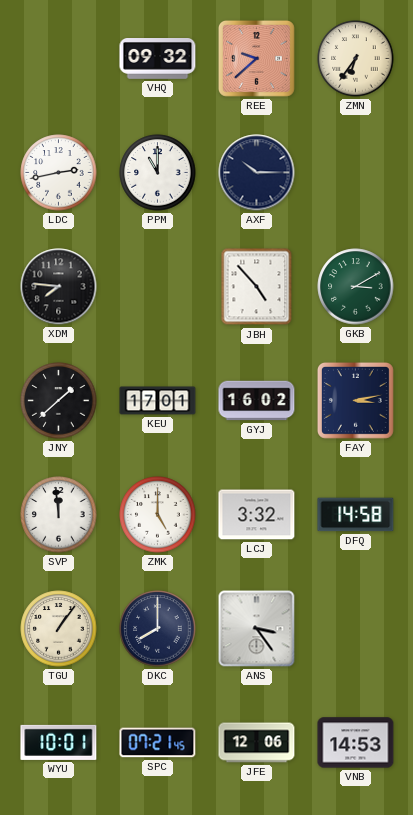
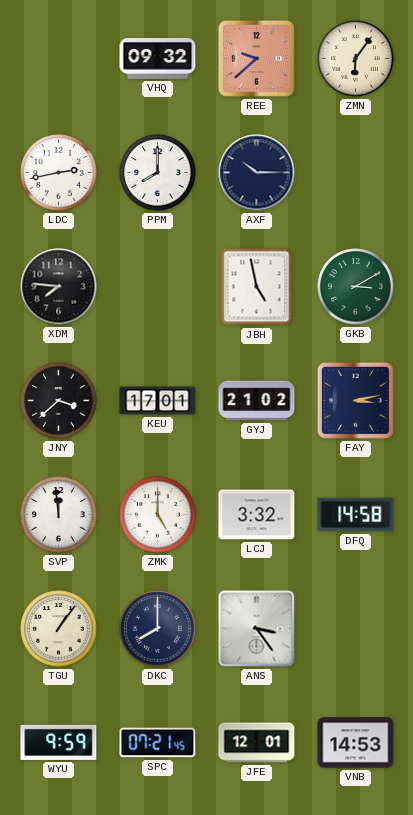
ZMN: 6:36 -> 6:06
PPM: 11:00 -> 8:00
JBH: 4:53 -> 4:58
JNY: 1:38 -> 3:38
GYJ: 16:02 -> 21:02
WYU: 10:01 -> 9:59
JFE: 12:06 -> 12:01
